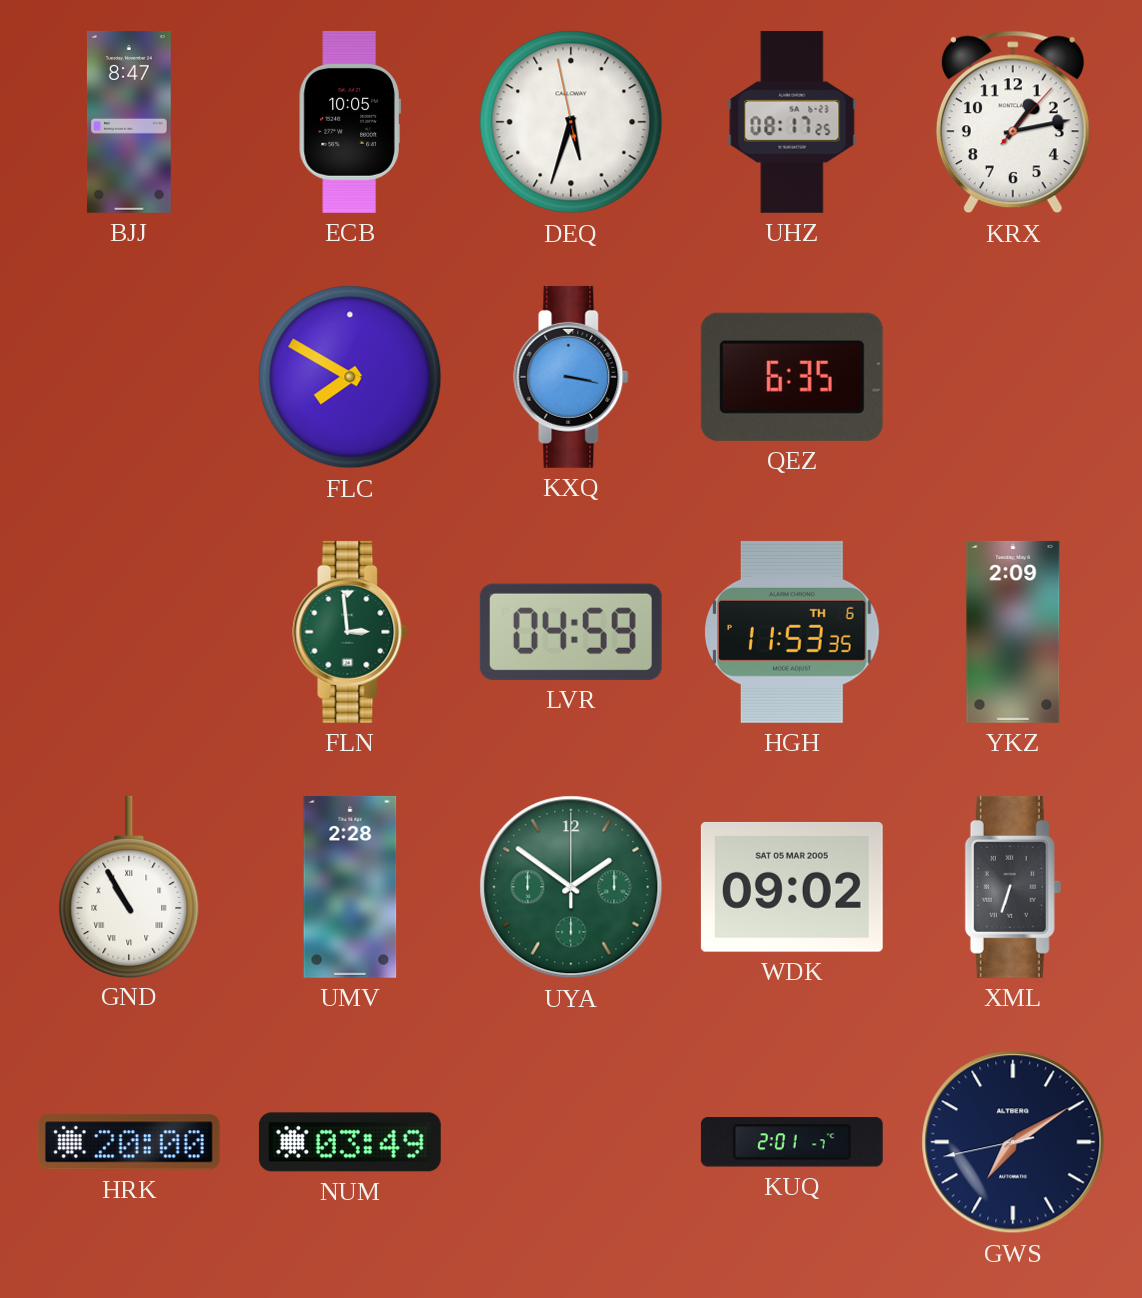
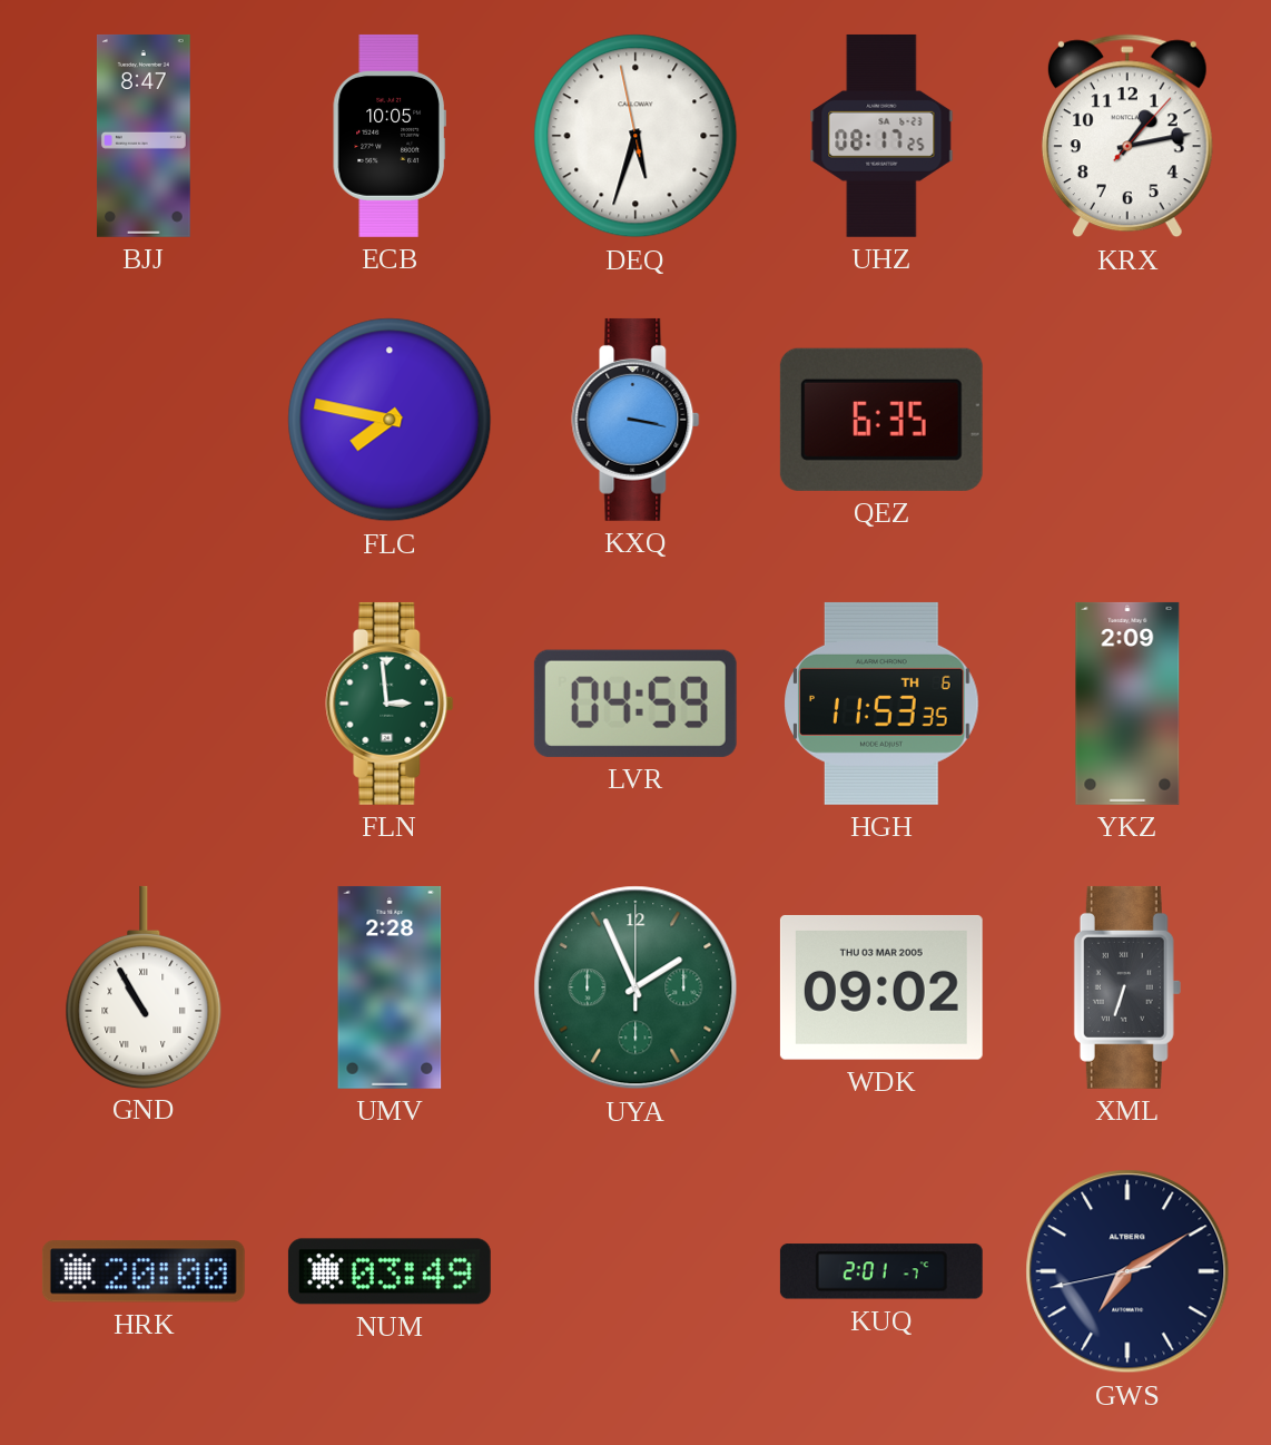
FLC: 7:50 -> 7:47
UYA: 1:51 -> 1:56
WDK date: SAT 05 MAR 2005 -> THU 03 MAR 2005
